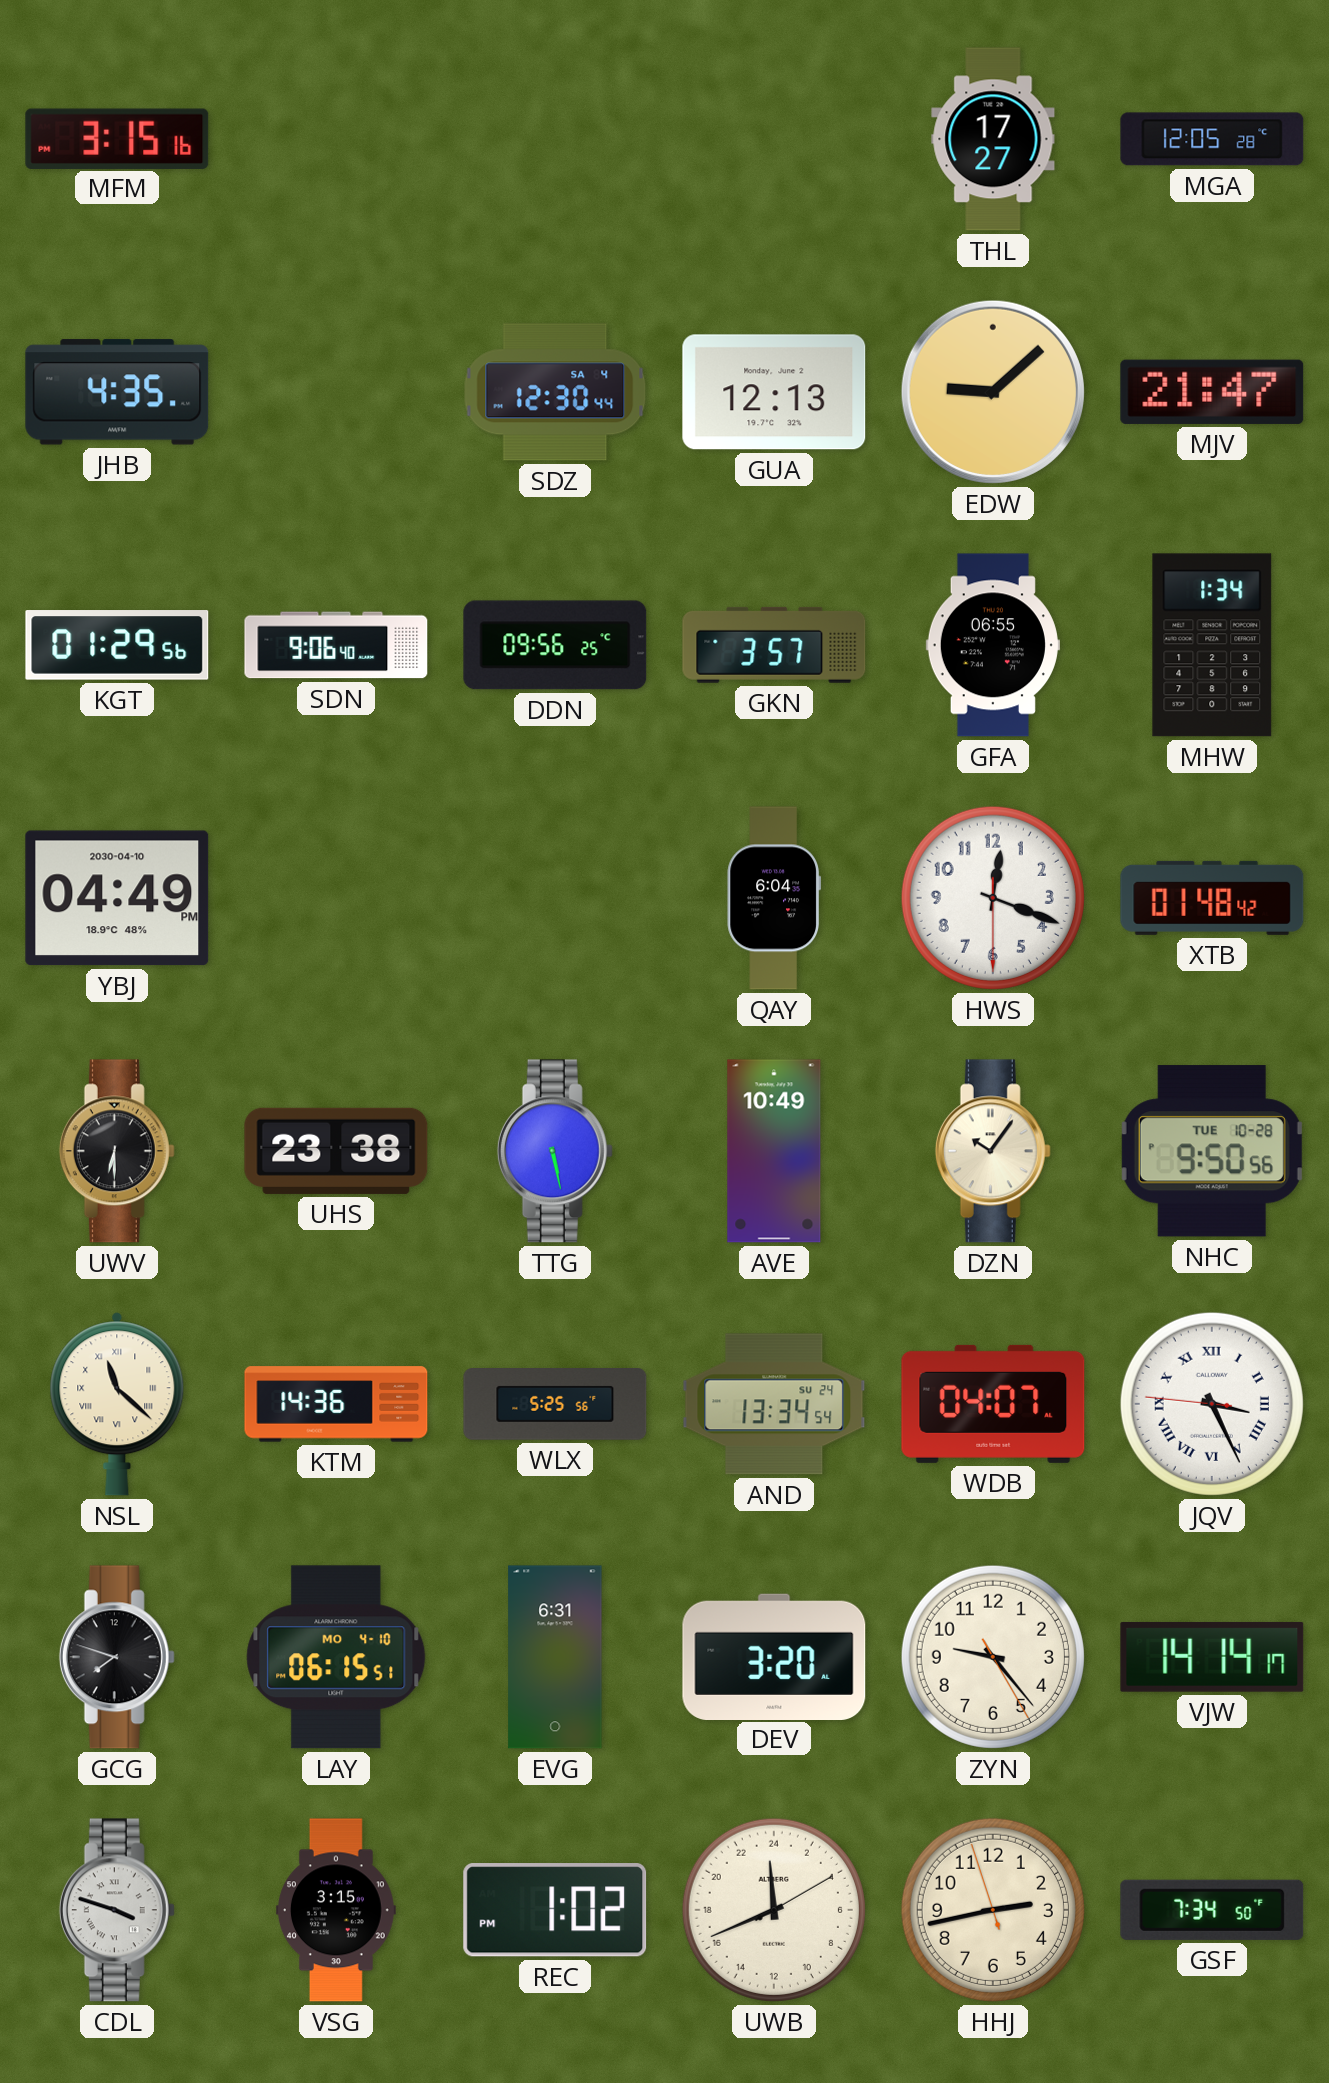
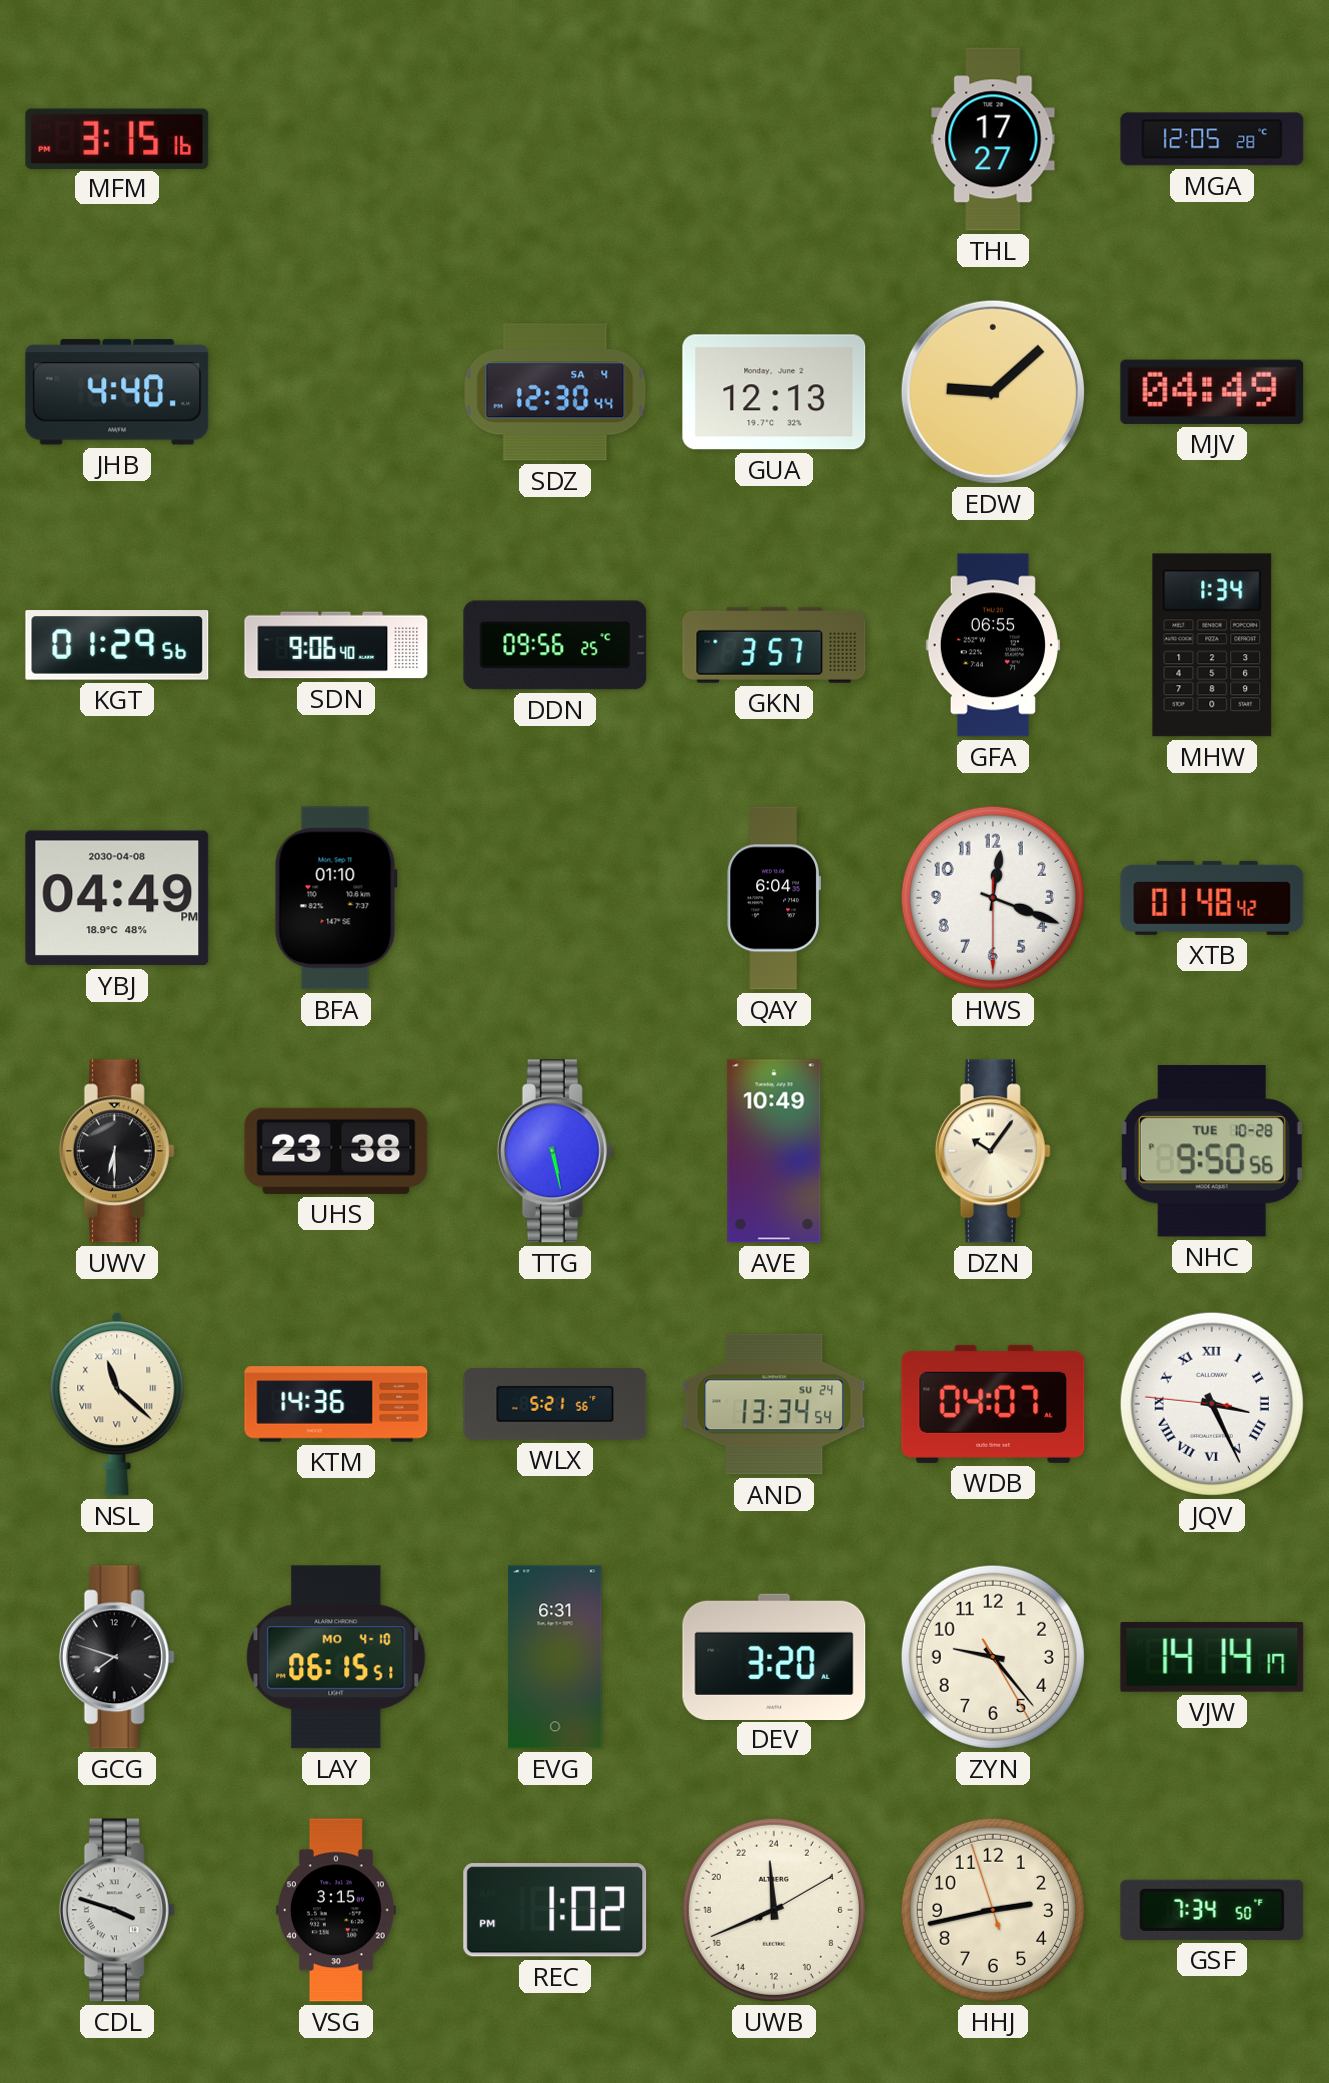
JHB: 4:35 -> 4:40
MJV: 21:47 -> 04:49
YBJ date: 2030-04-10 -> 2030-04-08
BFA: none -> 01:10
WLX: 5:25 -> 5:21
